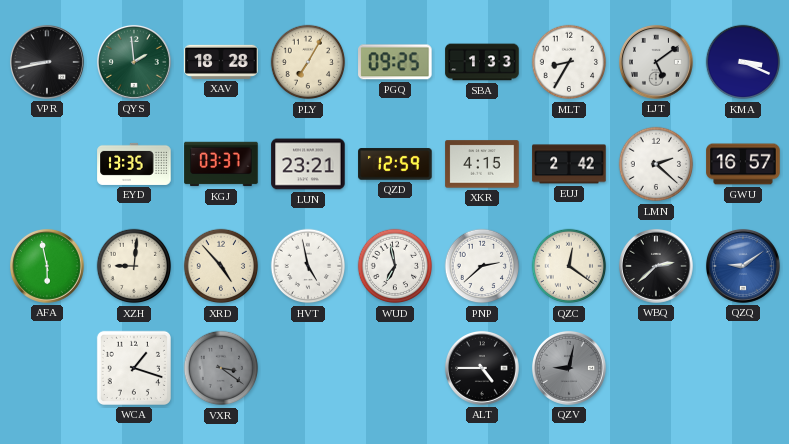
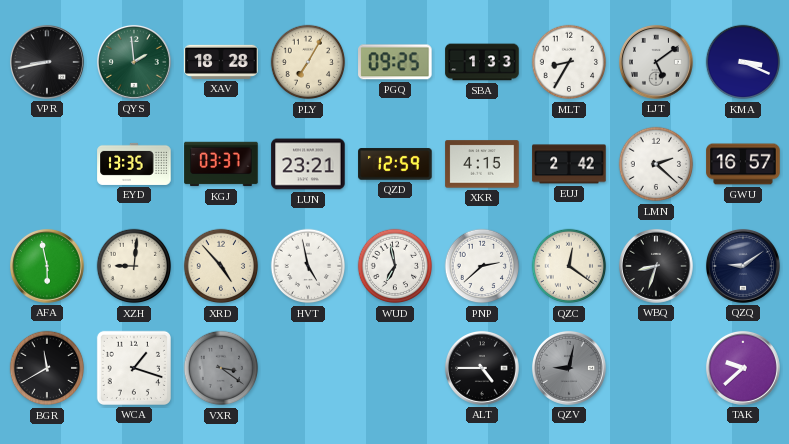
WBQ: 2:38 -> 8:33
QZQ dial: blue -> navy
BGR: none -> 11:40
TAK: none -> 9:38
